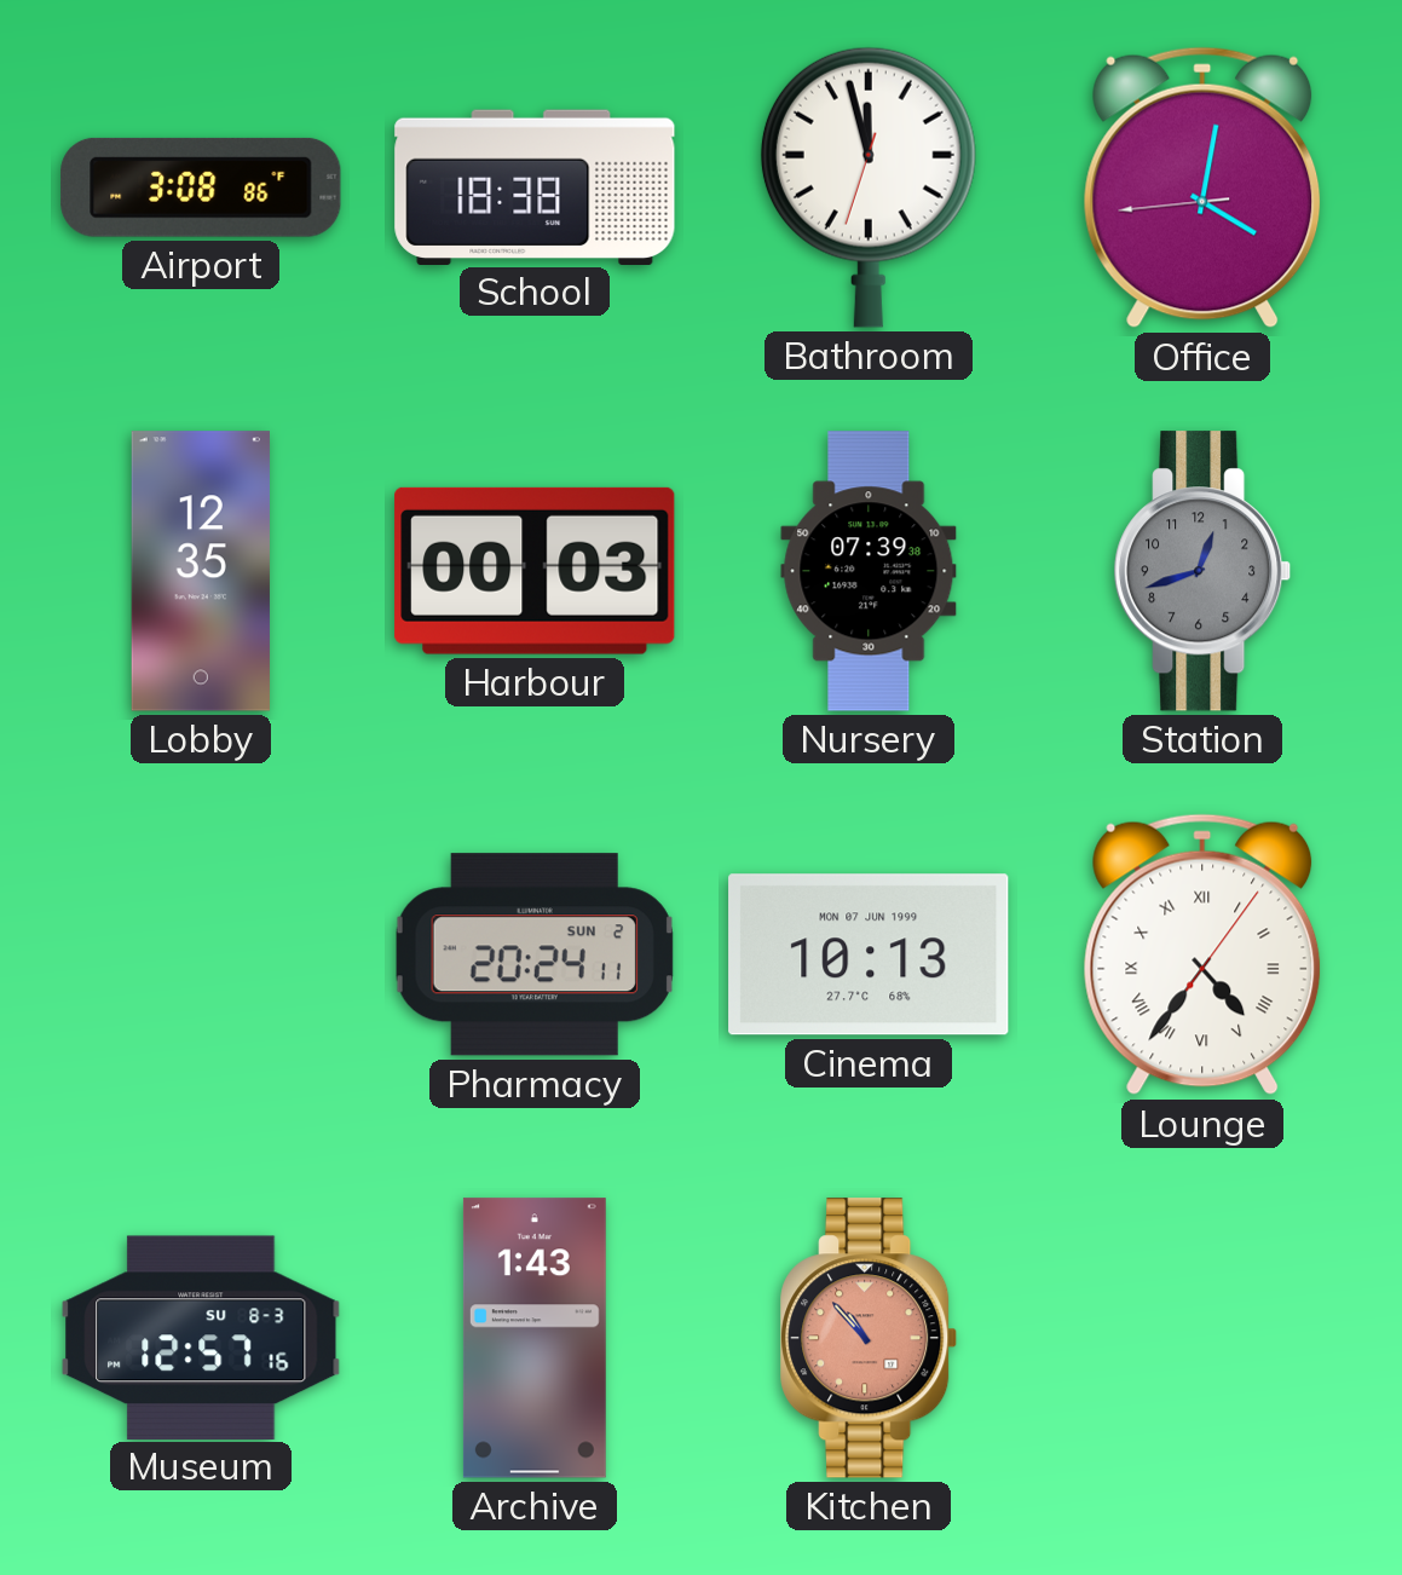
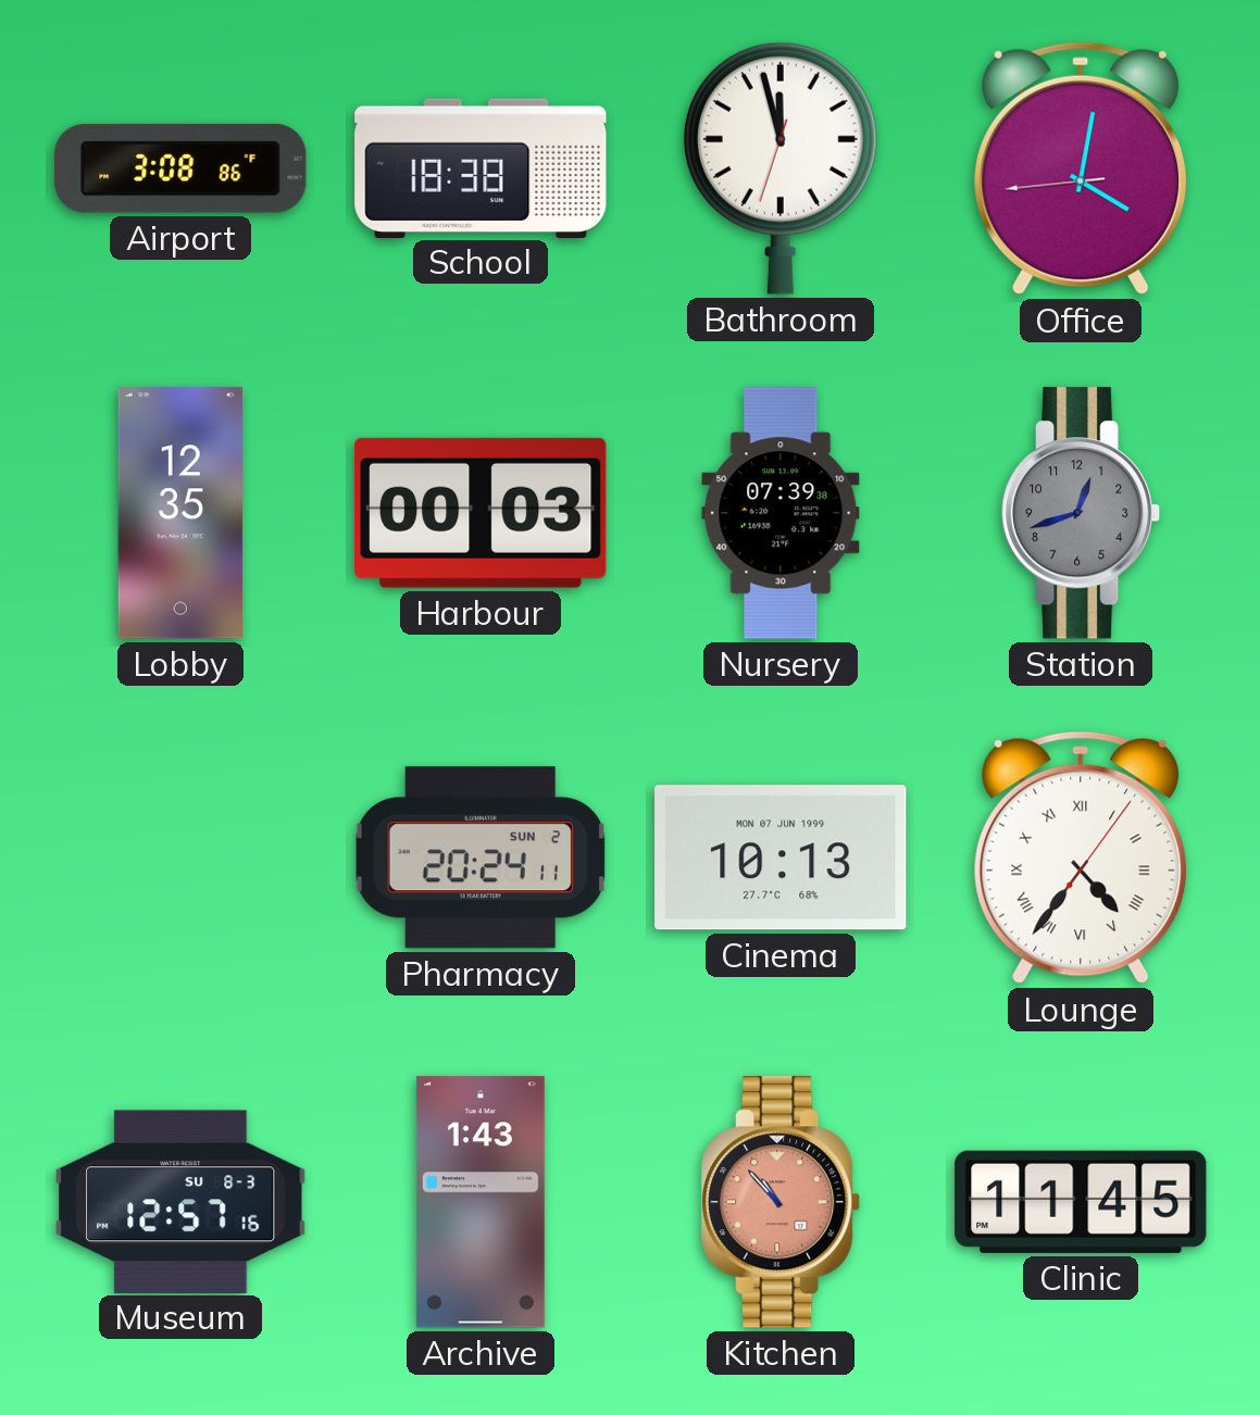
Clinic: none -> 11:45
